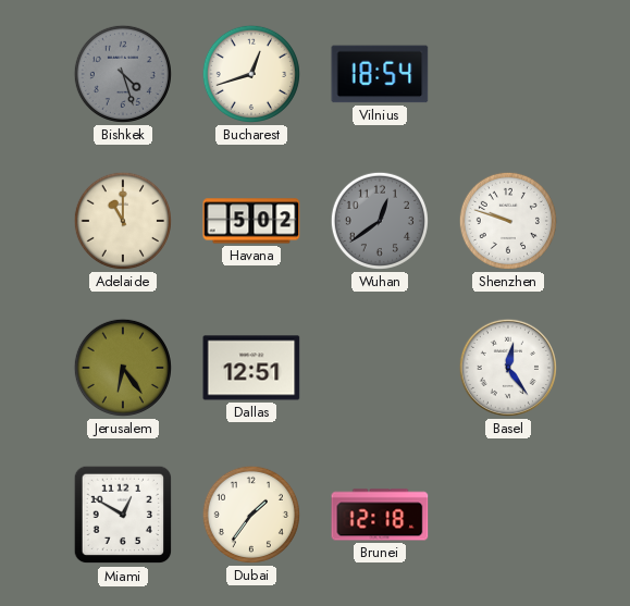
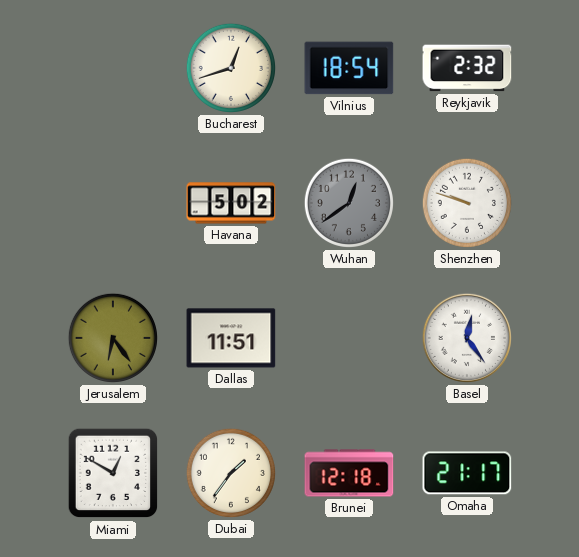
Bishkek: 4:27 -> none
Reykjavik: none -> 2:32
Adelaide: 11:00 -> none
Dallas: 12:51 -> 11:51
Omaha: none -> 21:17
